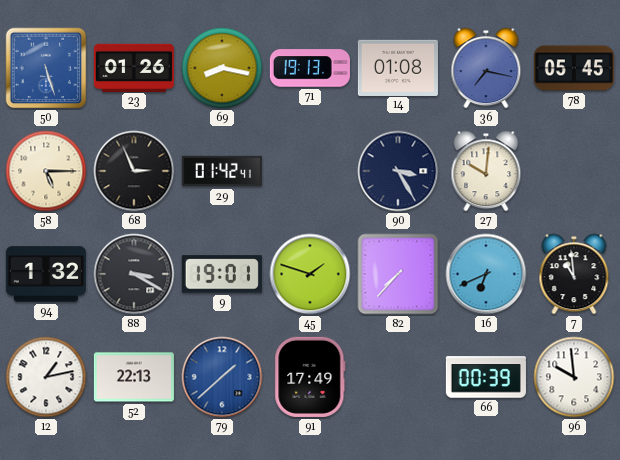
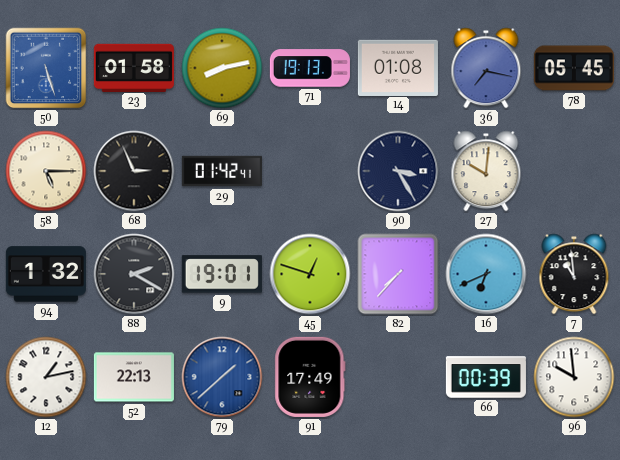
23: 01:26 -> 01:58
69: 8:17 -> 8:13
88: 3:20 -> 2:20
45: 1:48 -> 12:48
